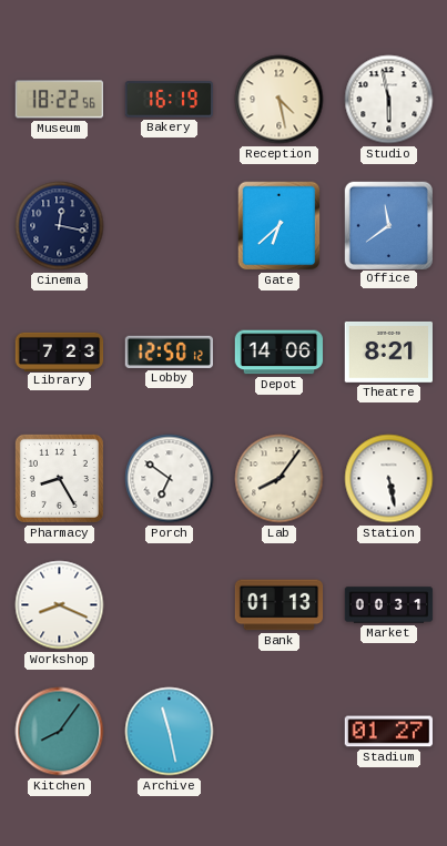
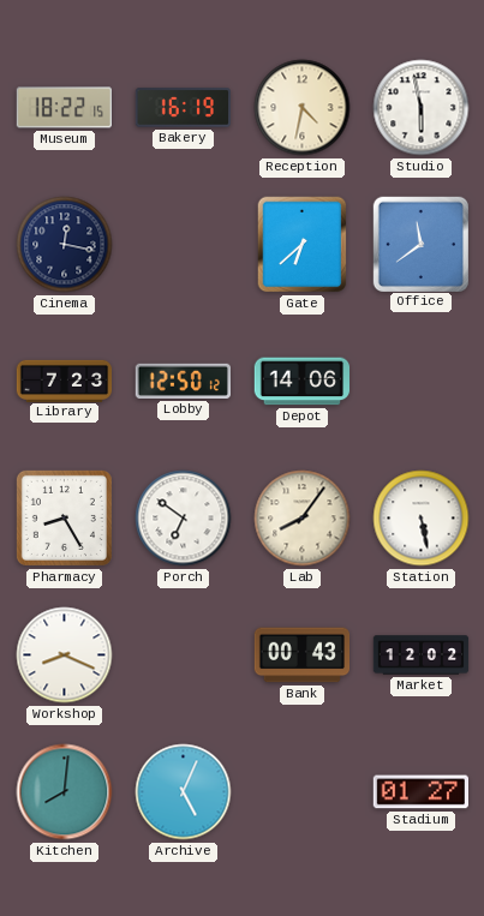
Museum: 18:22:56 -> 18:22:15
Reception: 4:28 -> 4:32
Theatre: 8:21 -> none
Bank: 01:13 -> 00:43
Market: 00:31 -> 12:02
Kitchen: 8:06 -> 8:01
Archive: 11:28 -> 5:04
